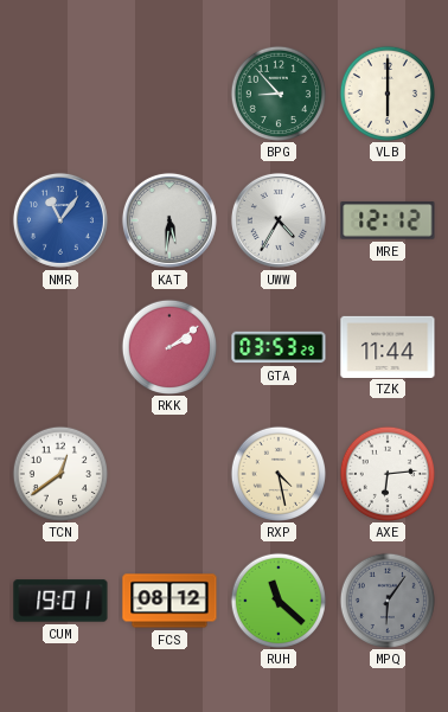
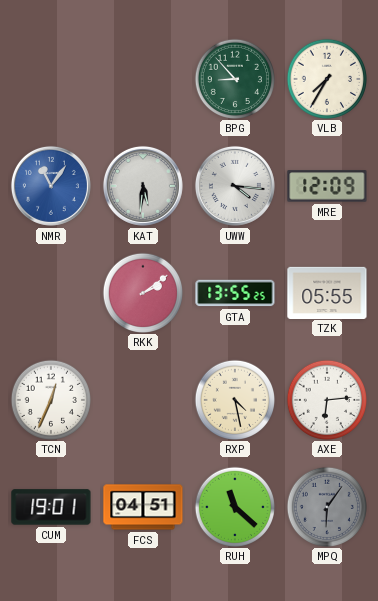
VLB: 6:00 -> 7:35
UWW: 4:35 -> 4:16
MRE: 12:12 -> 12:09
GTA: 03:53 -> 13:55
TZK: 11:44 -> 05:55
TCN: 12:39 -> 12:34
FCS: 08:12 -> 04:51
